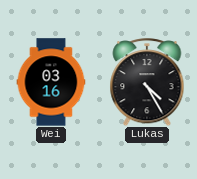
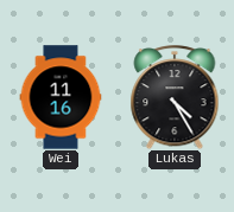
Wei: 03:16 -> 11:16
